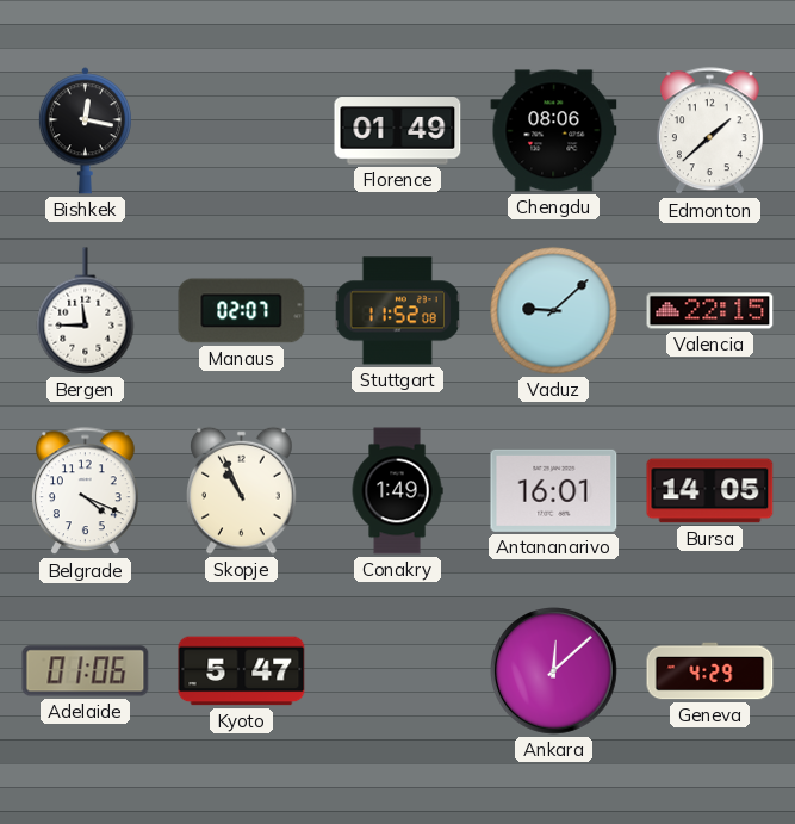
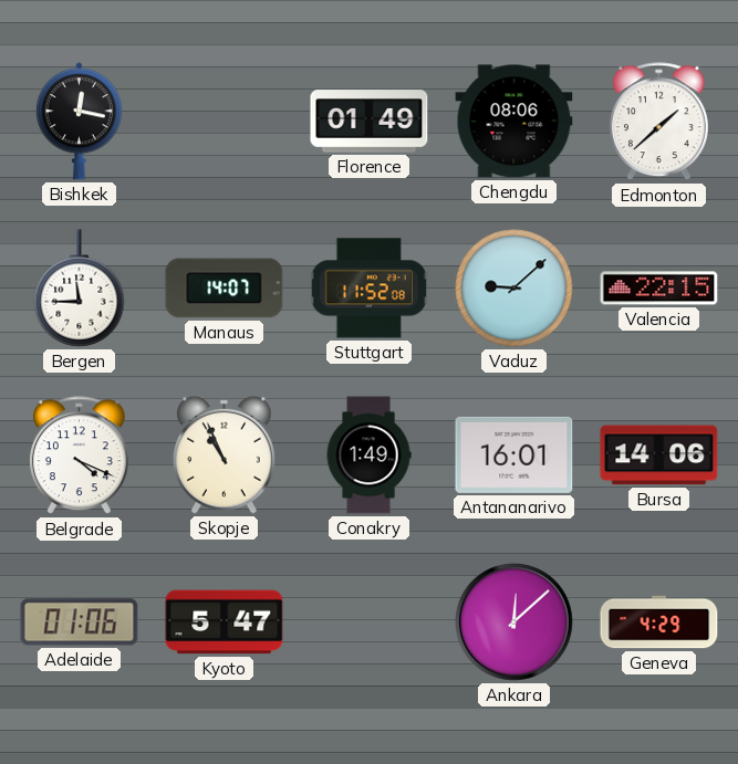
Manaus: 02:07 -> 14:07
Bursa: 14:05 -> 14:06
